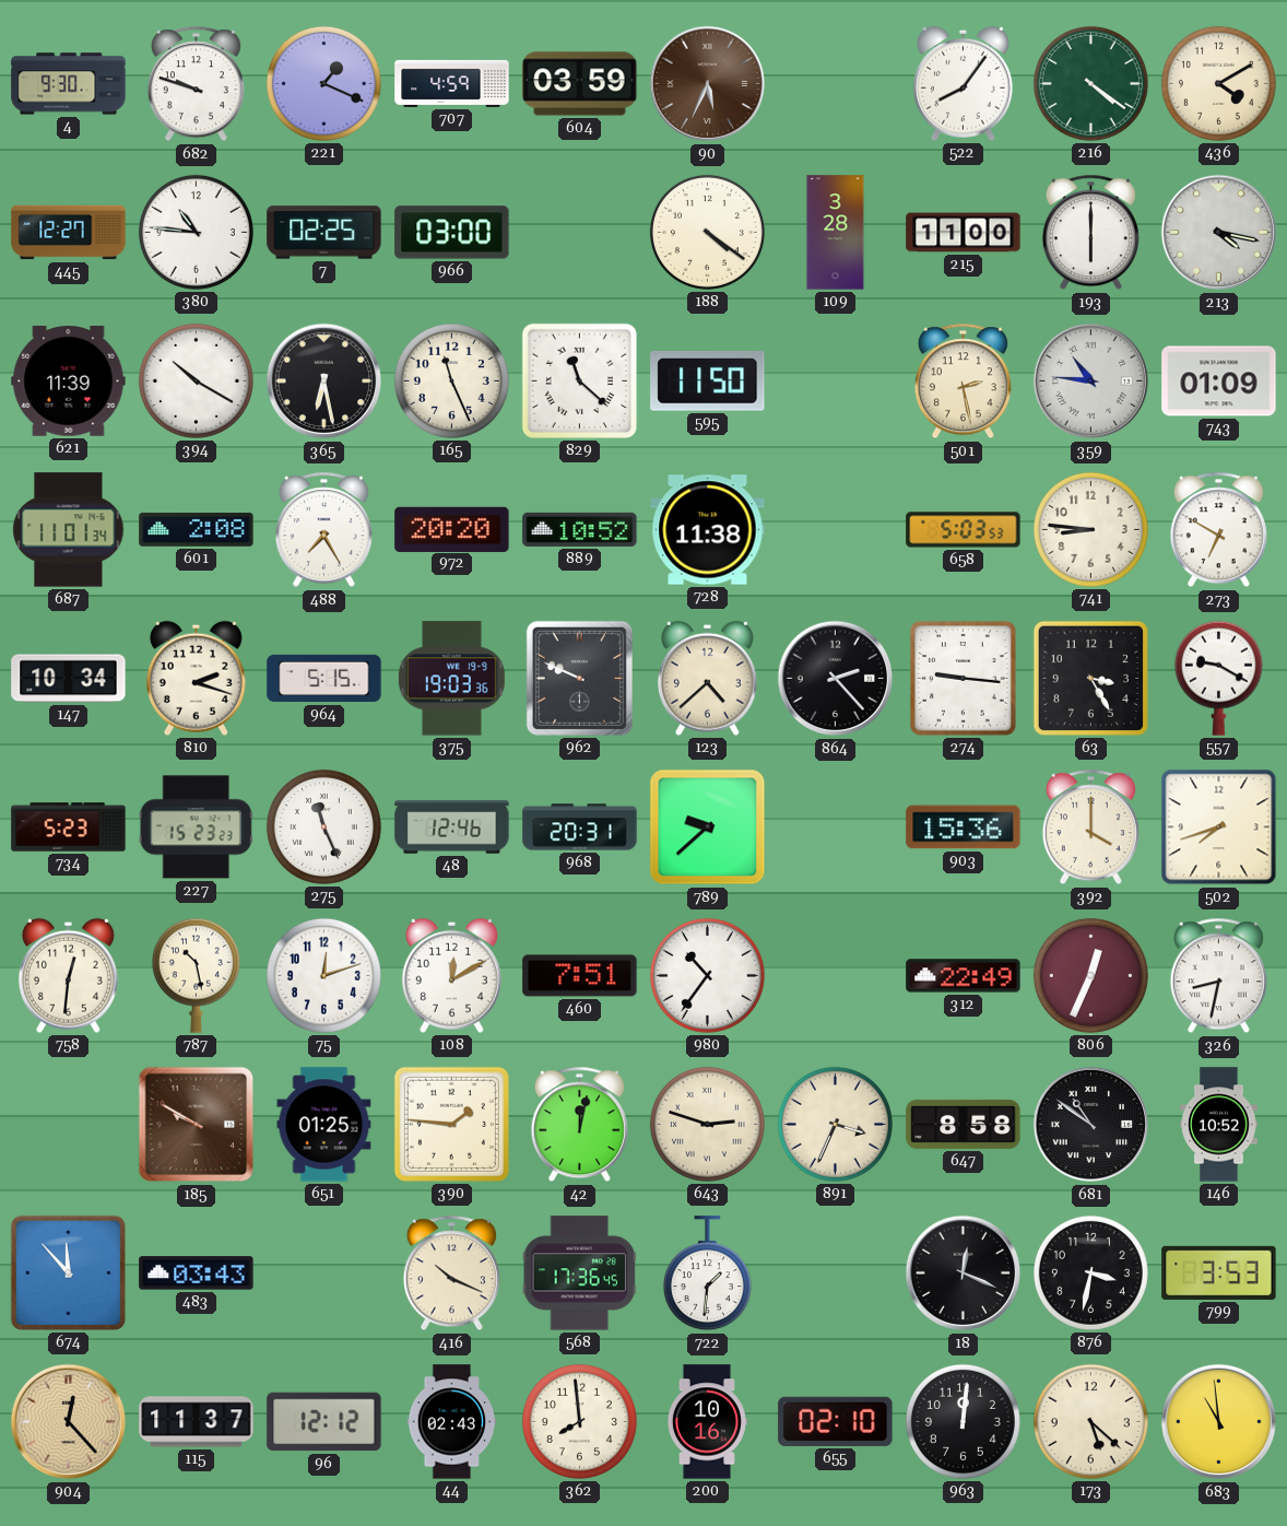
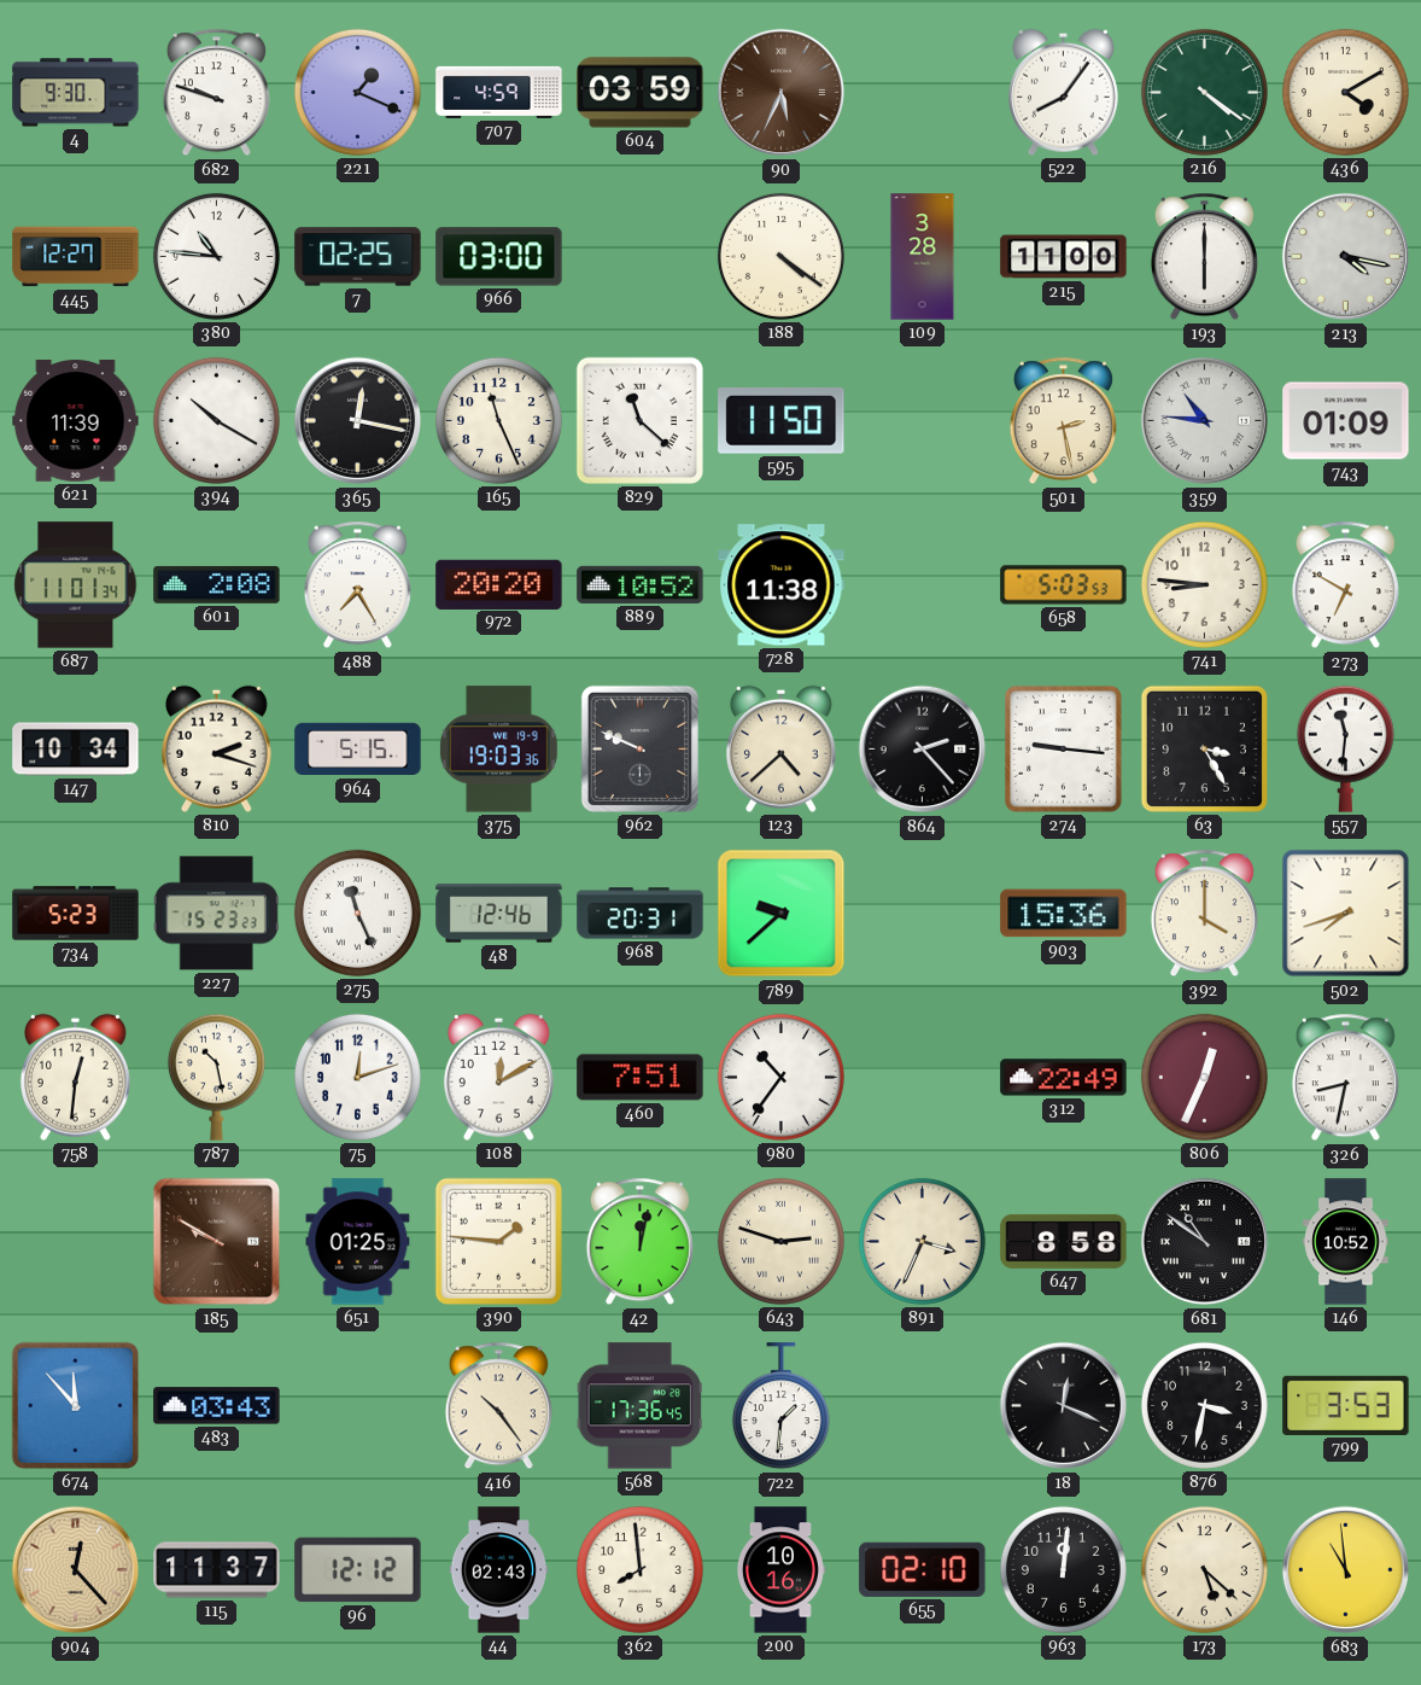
365: 6:28 -> 12:17
557: 9:20 -> 11:31
416: 10:19 -> 10:24
